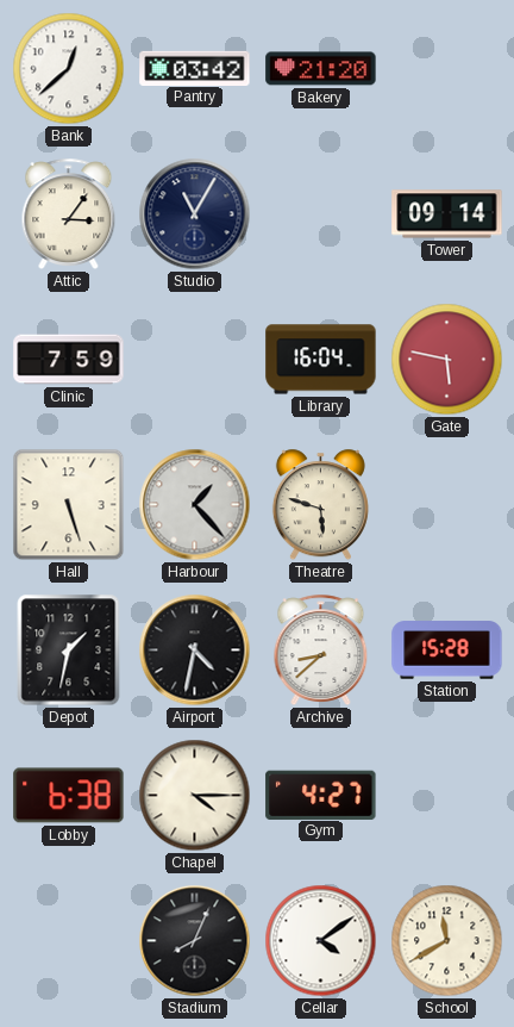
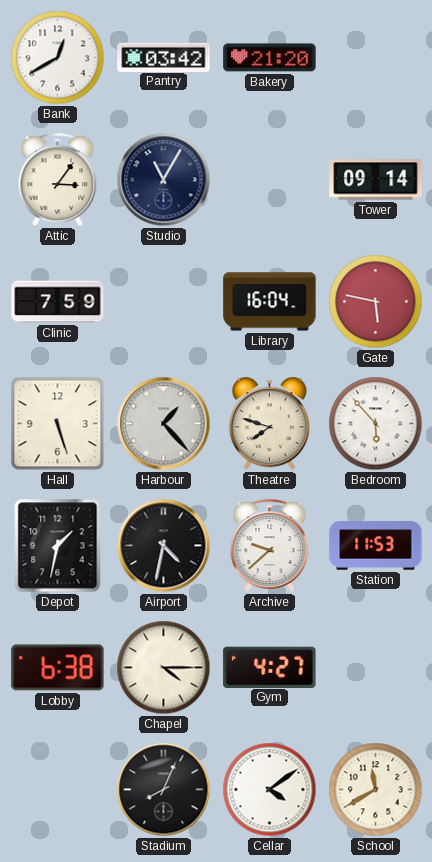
Bank: 12:38 -> 12:40
Theatre: 5:48 -> 7:48
Bedroom: none -> 5:53
Archive: 8:38 -> 9:38
Station: 15:28 -> 11:53
